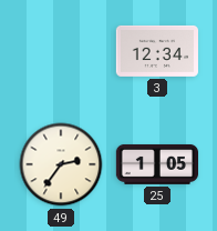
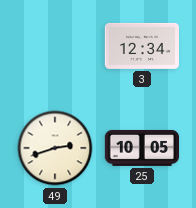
49: 2:36 -> 2:42
25: 1:05 -> 10:05
